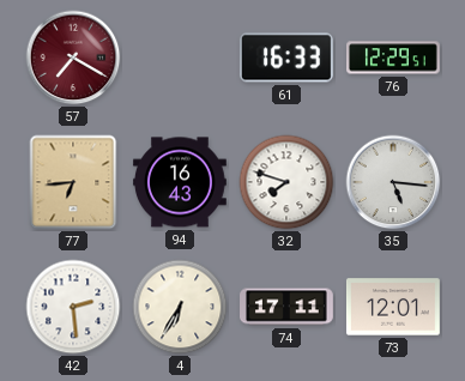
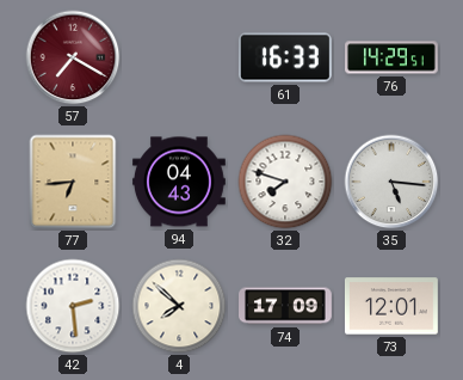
76: 12:29 -> 14:29
94: 16:43 -> 04:43
4: 6:35 -> 7:52
74: 17:11 -> 17:09
